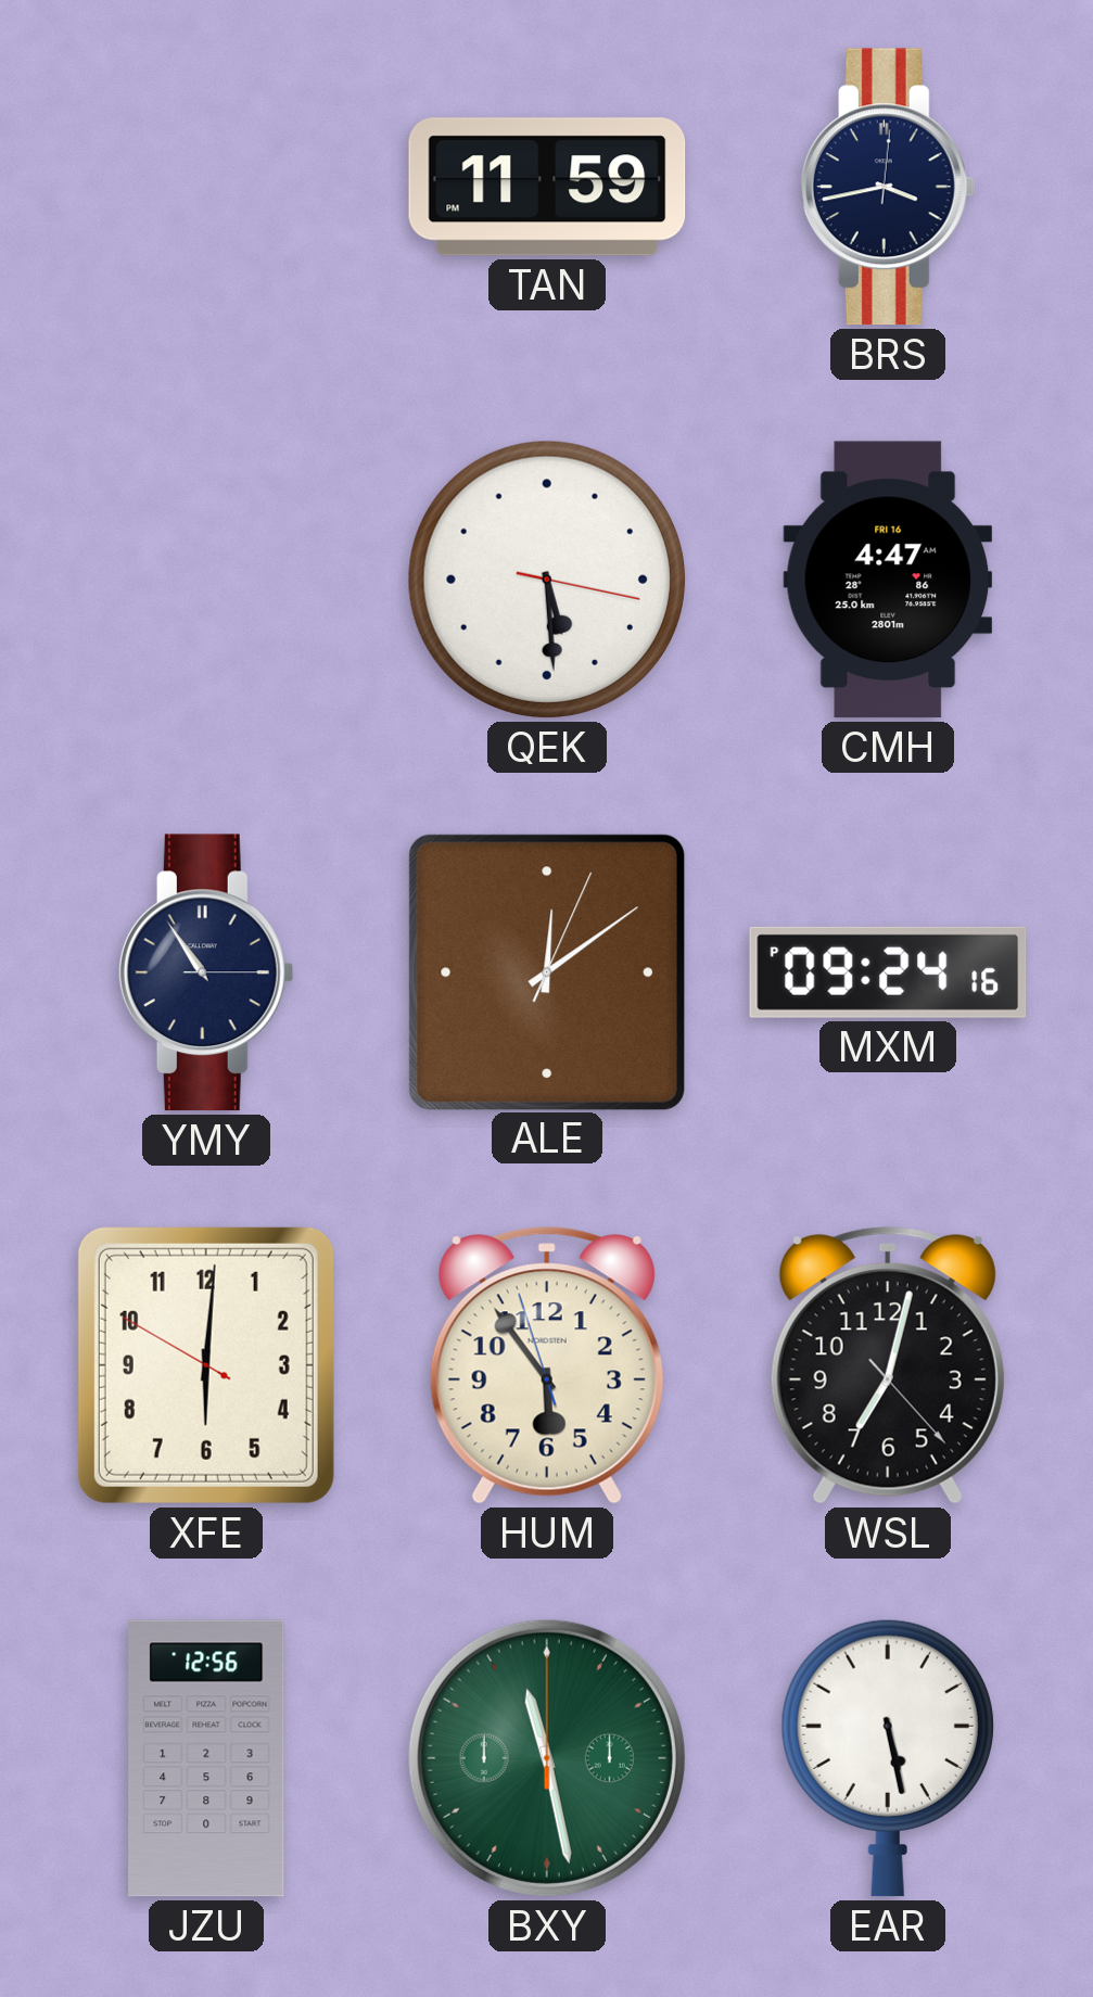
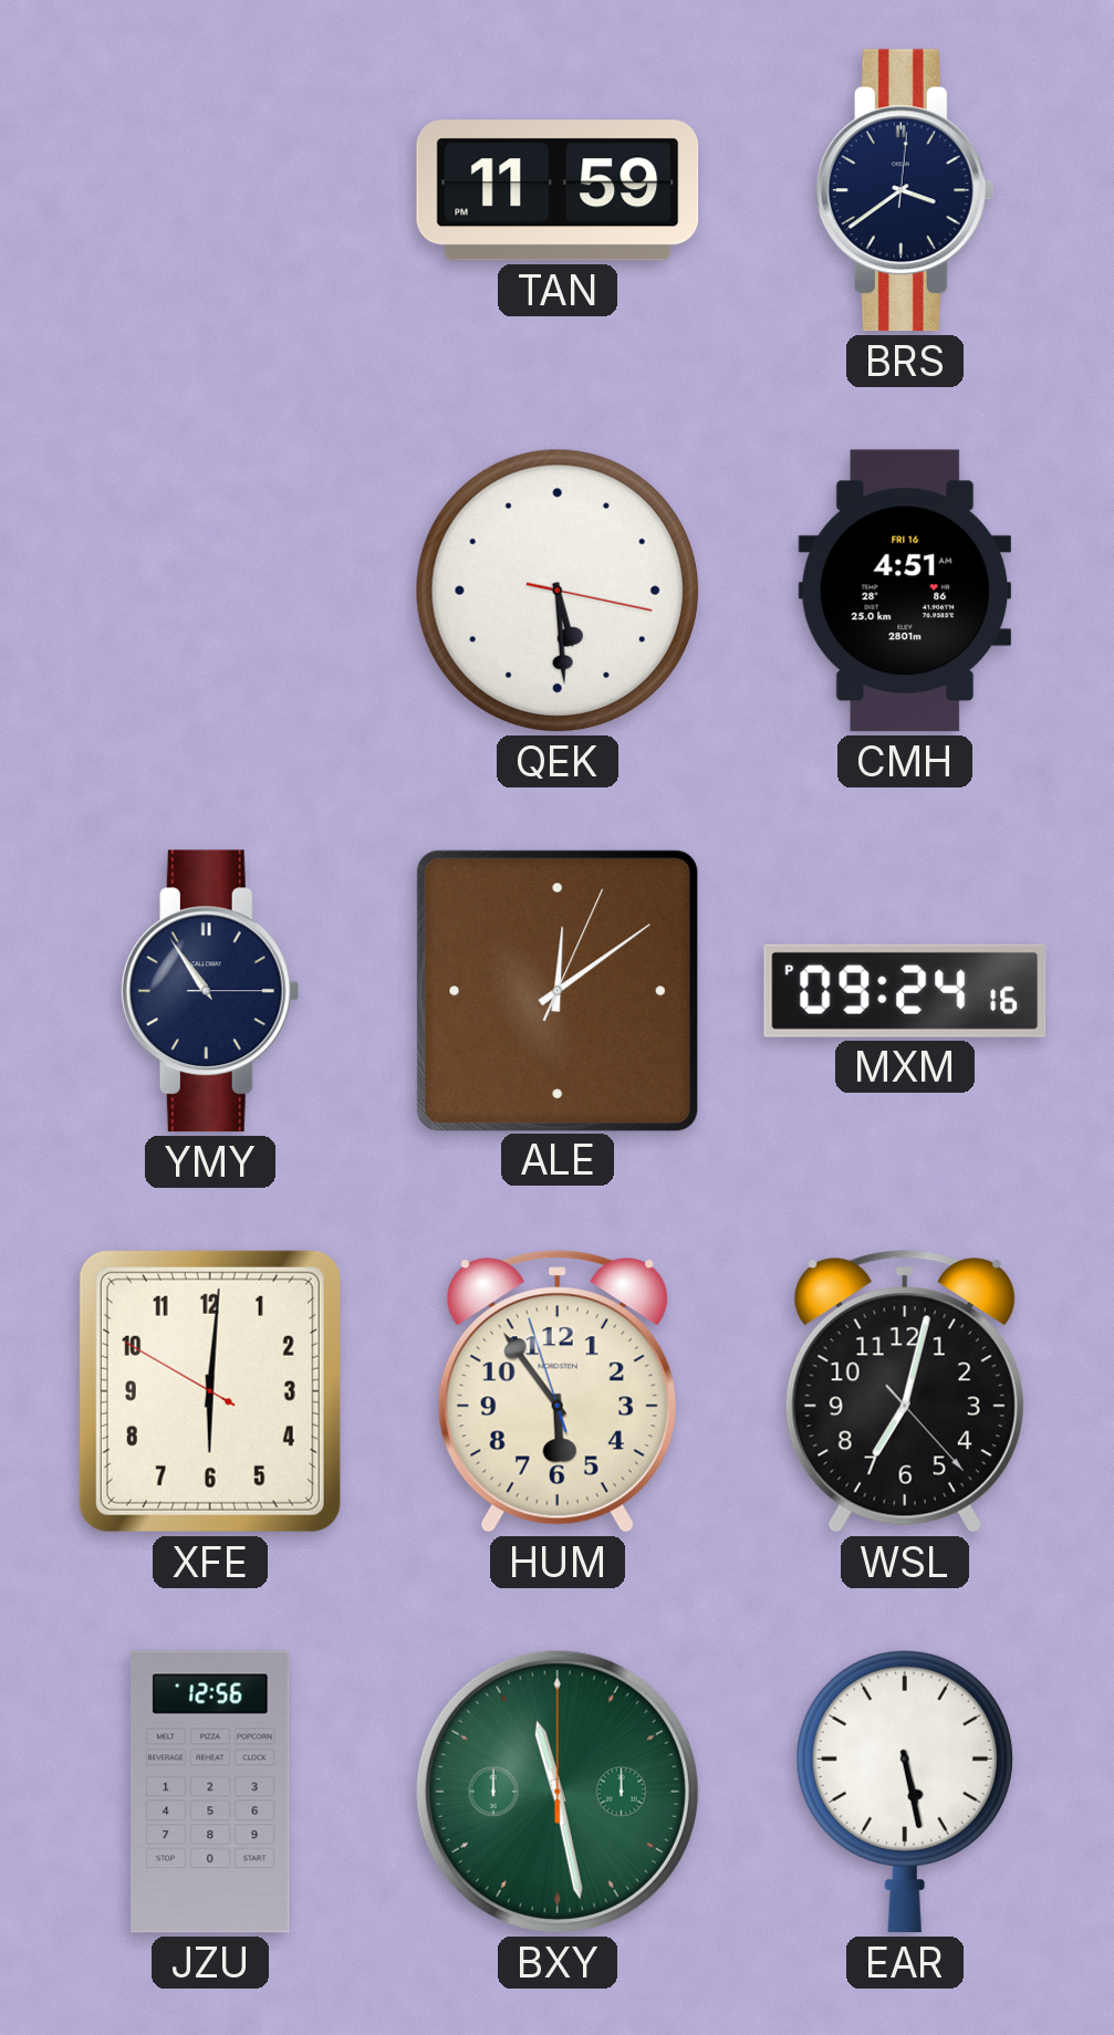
BRS: 3:43 -> 3:39
CMH: 4:47 -> 4:51
